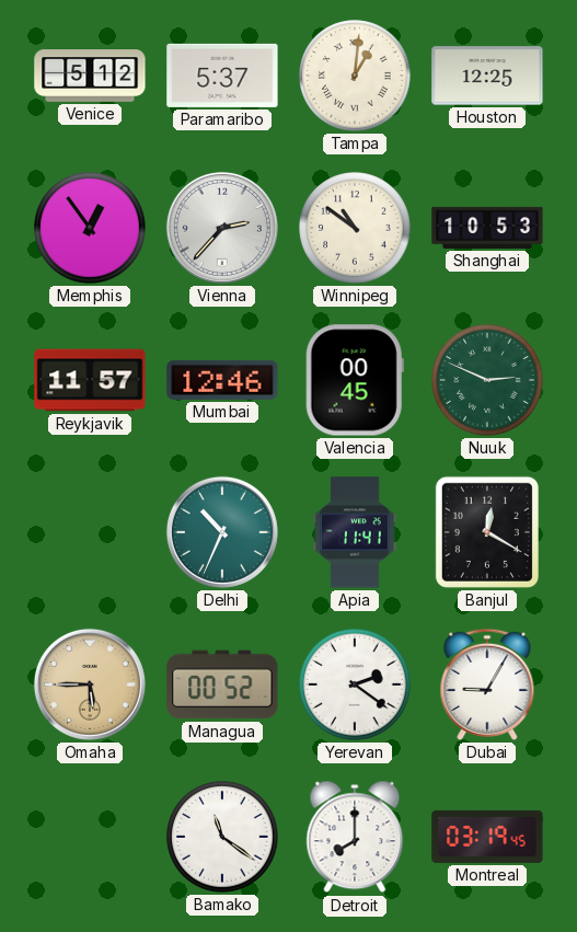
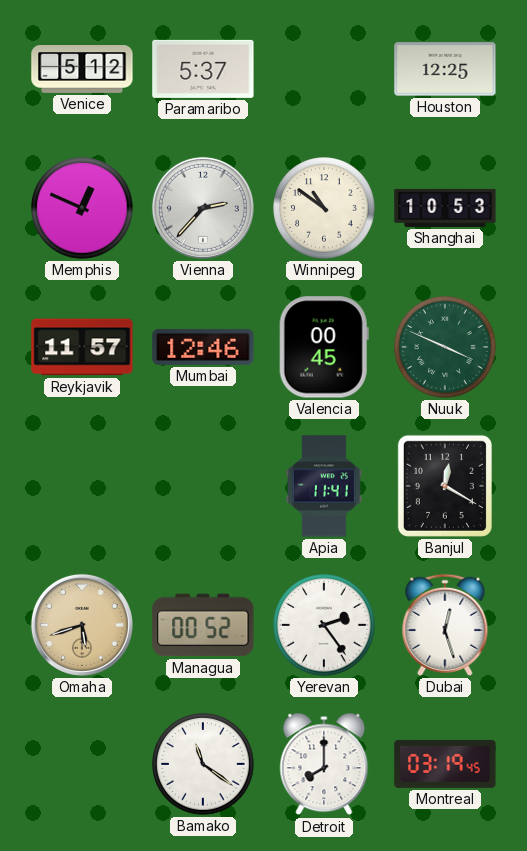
Tampa: 1:01 -> none
Memphis: 12:54 -> 12:49
Nuuk: 2:49 -> 3:49
Delhi: 10:34 -> none
Omaha: 5:45 -> 5:42
Yerevan: 2:21 -> 2:24
Dubai: 9:05 -> 12:27
